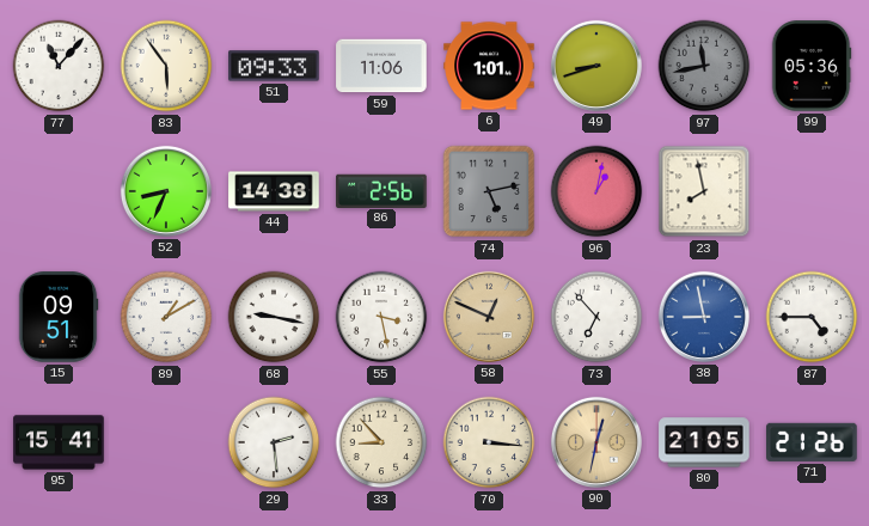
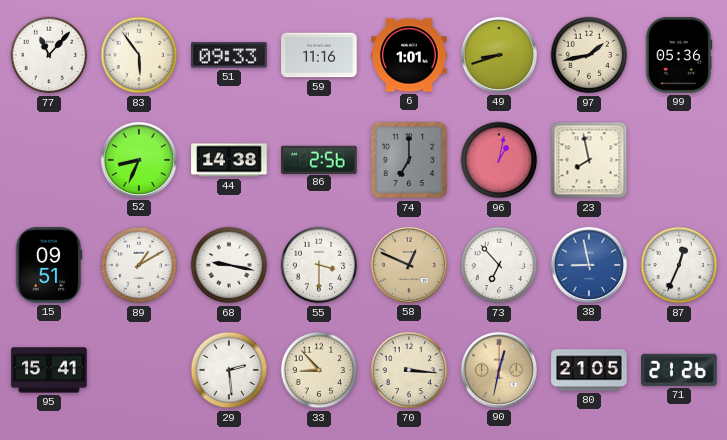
59: 11:06 -> 11:16
97: 11:43 -> 1:43
97 dial: grey -> cream
74: 5:13 -> 7:00
55: 3:28 -> 3:30
87: 4:45 -> 12:34
